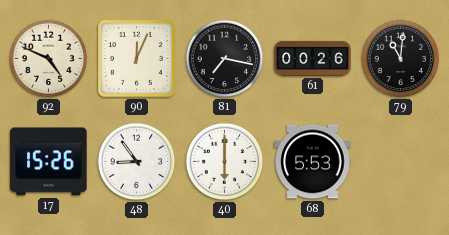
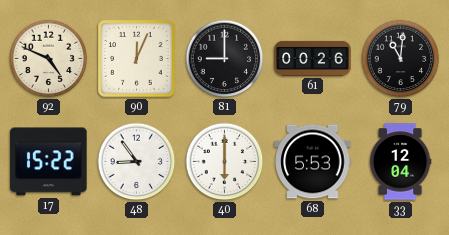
81: 7:17 -> 9:00
17: 15:26 -> 15:22
33: none -> 12:04
